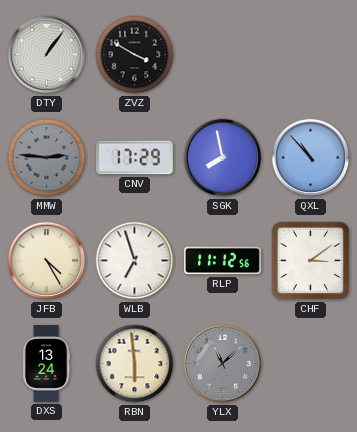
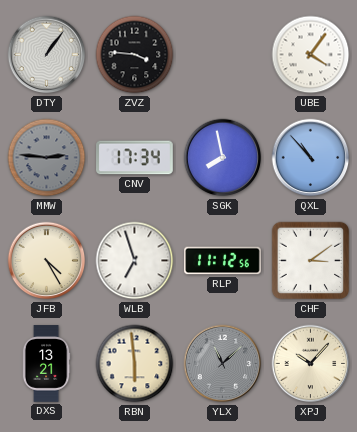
ZVZ: 3:50 -> 3:46
UBE: none -> 4:06
CNV: 17:29 -> 17:34
DXS: 13:24 -> 13:21
XPJ: none -> 10:07
